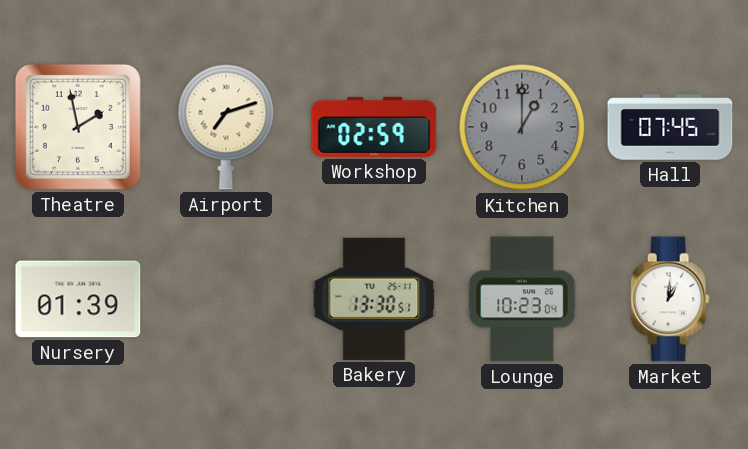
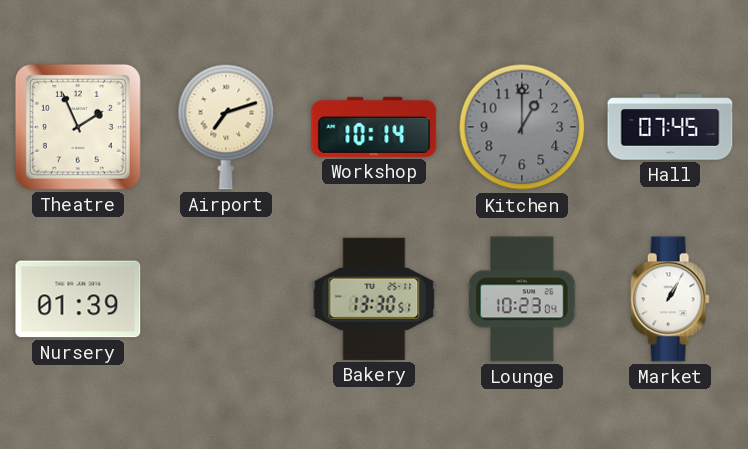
Theatre: 1:58 -> 1:56
Workshop: 02:59 -> 10:14
Market: 1:01 -> 1:05
